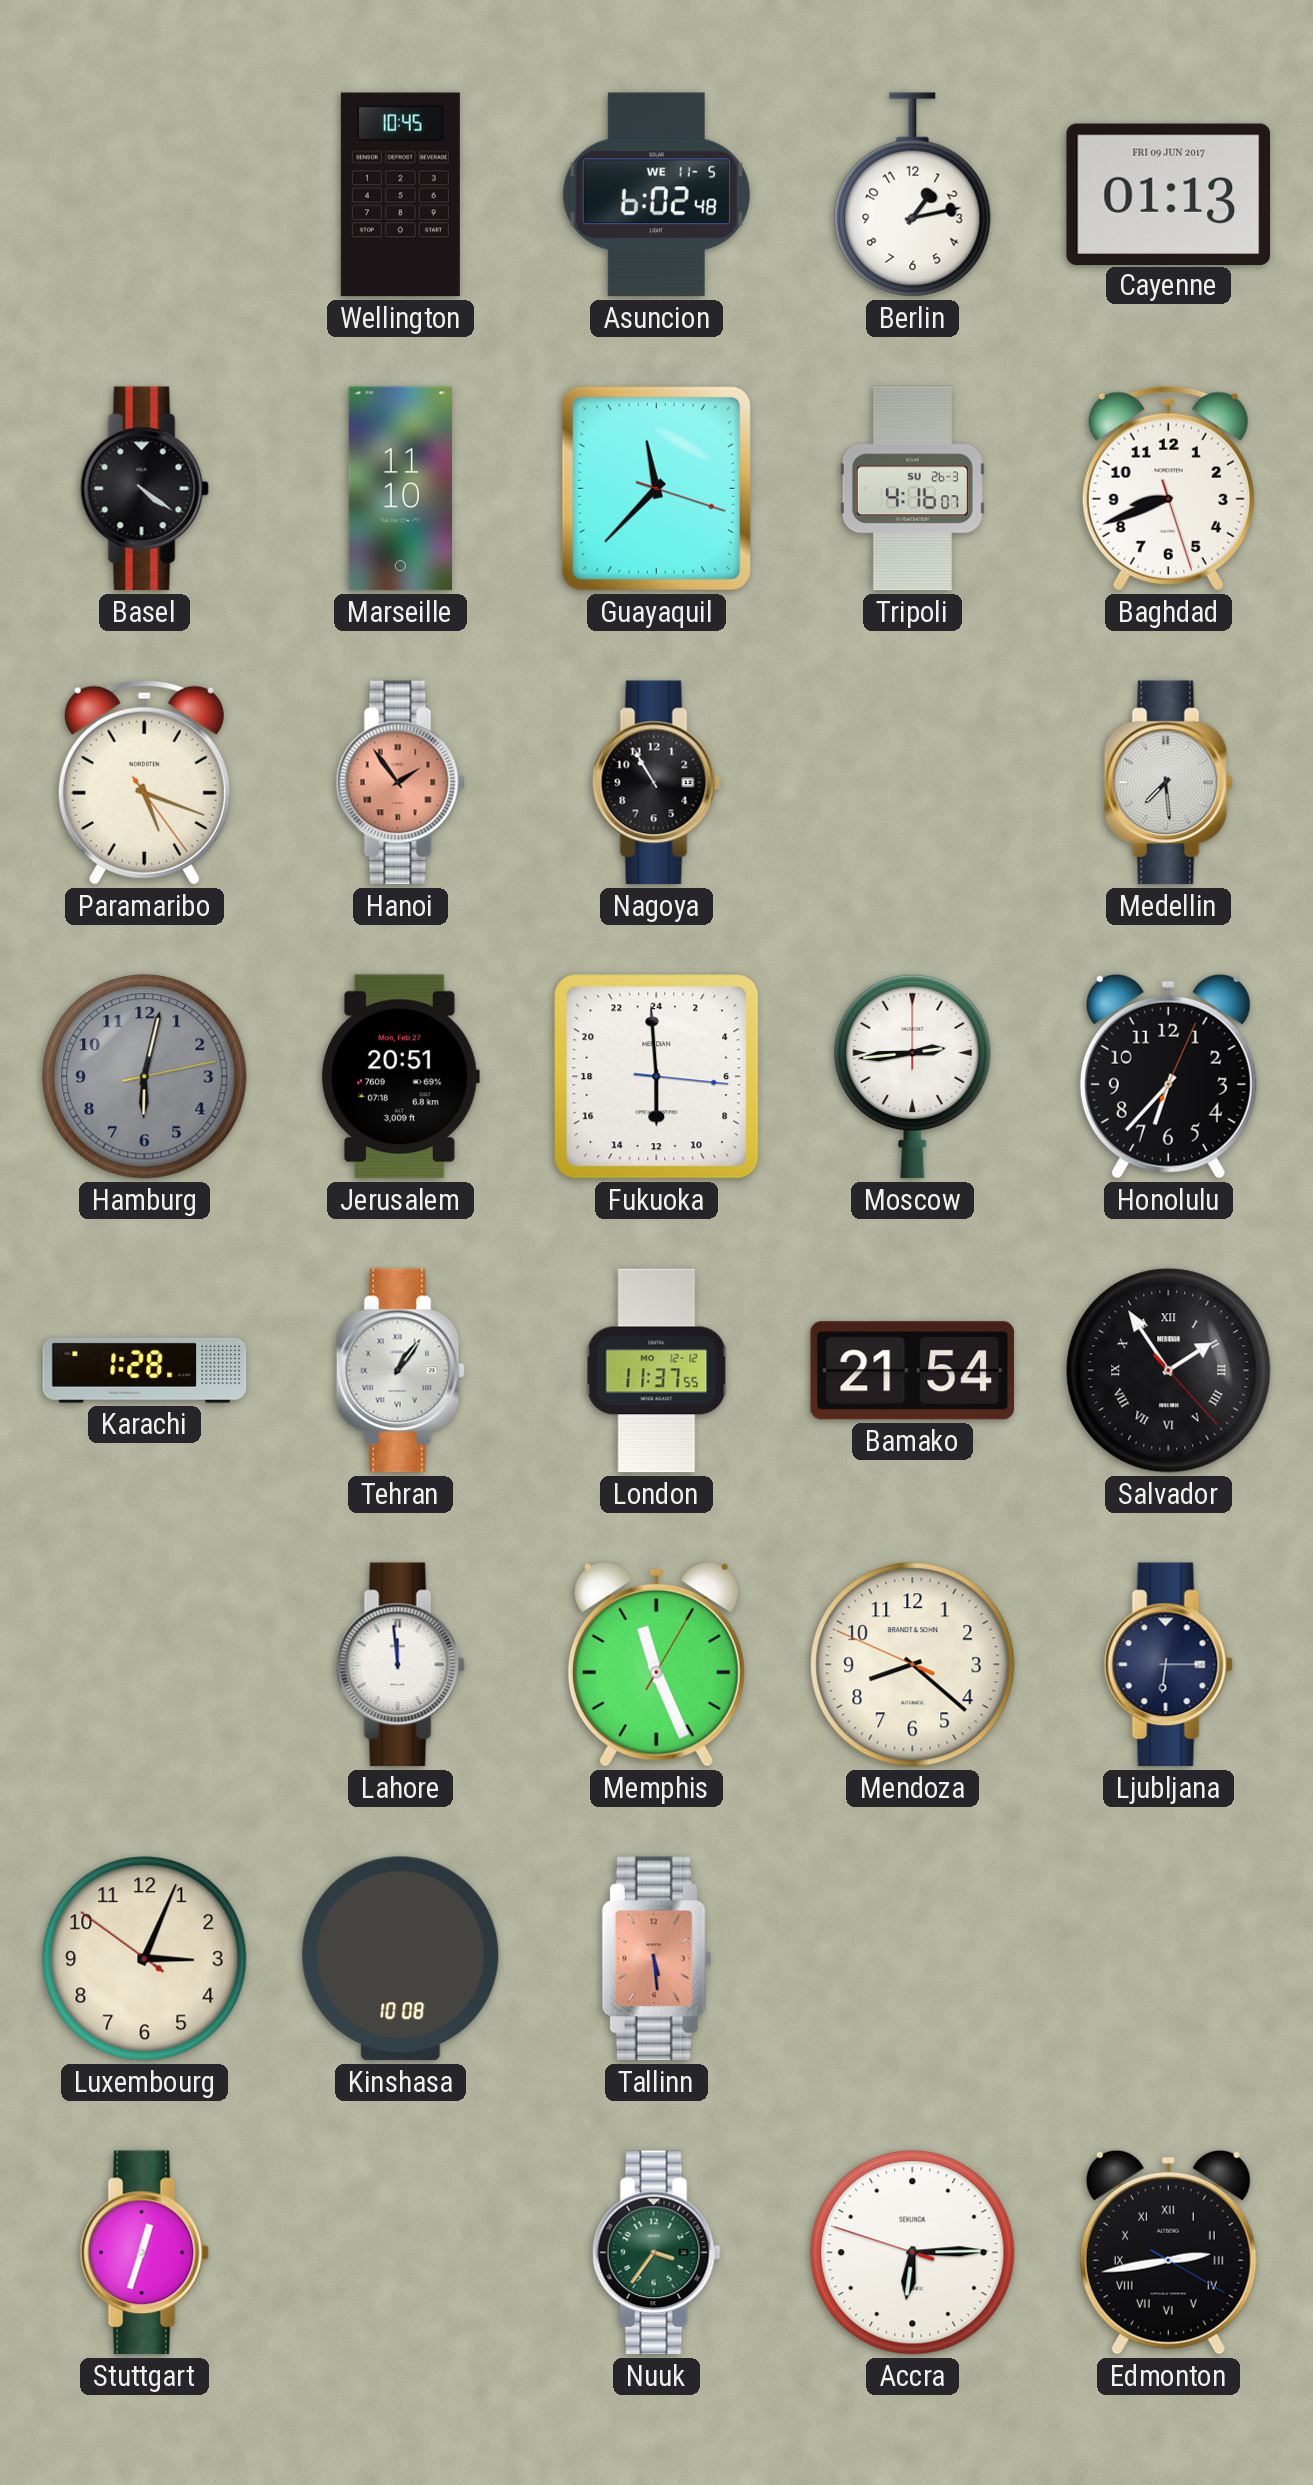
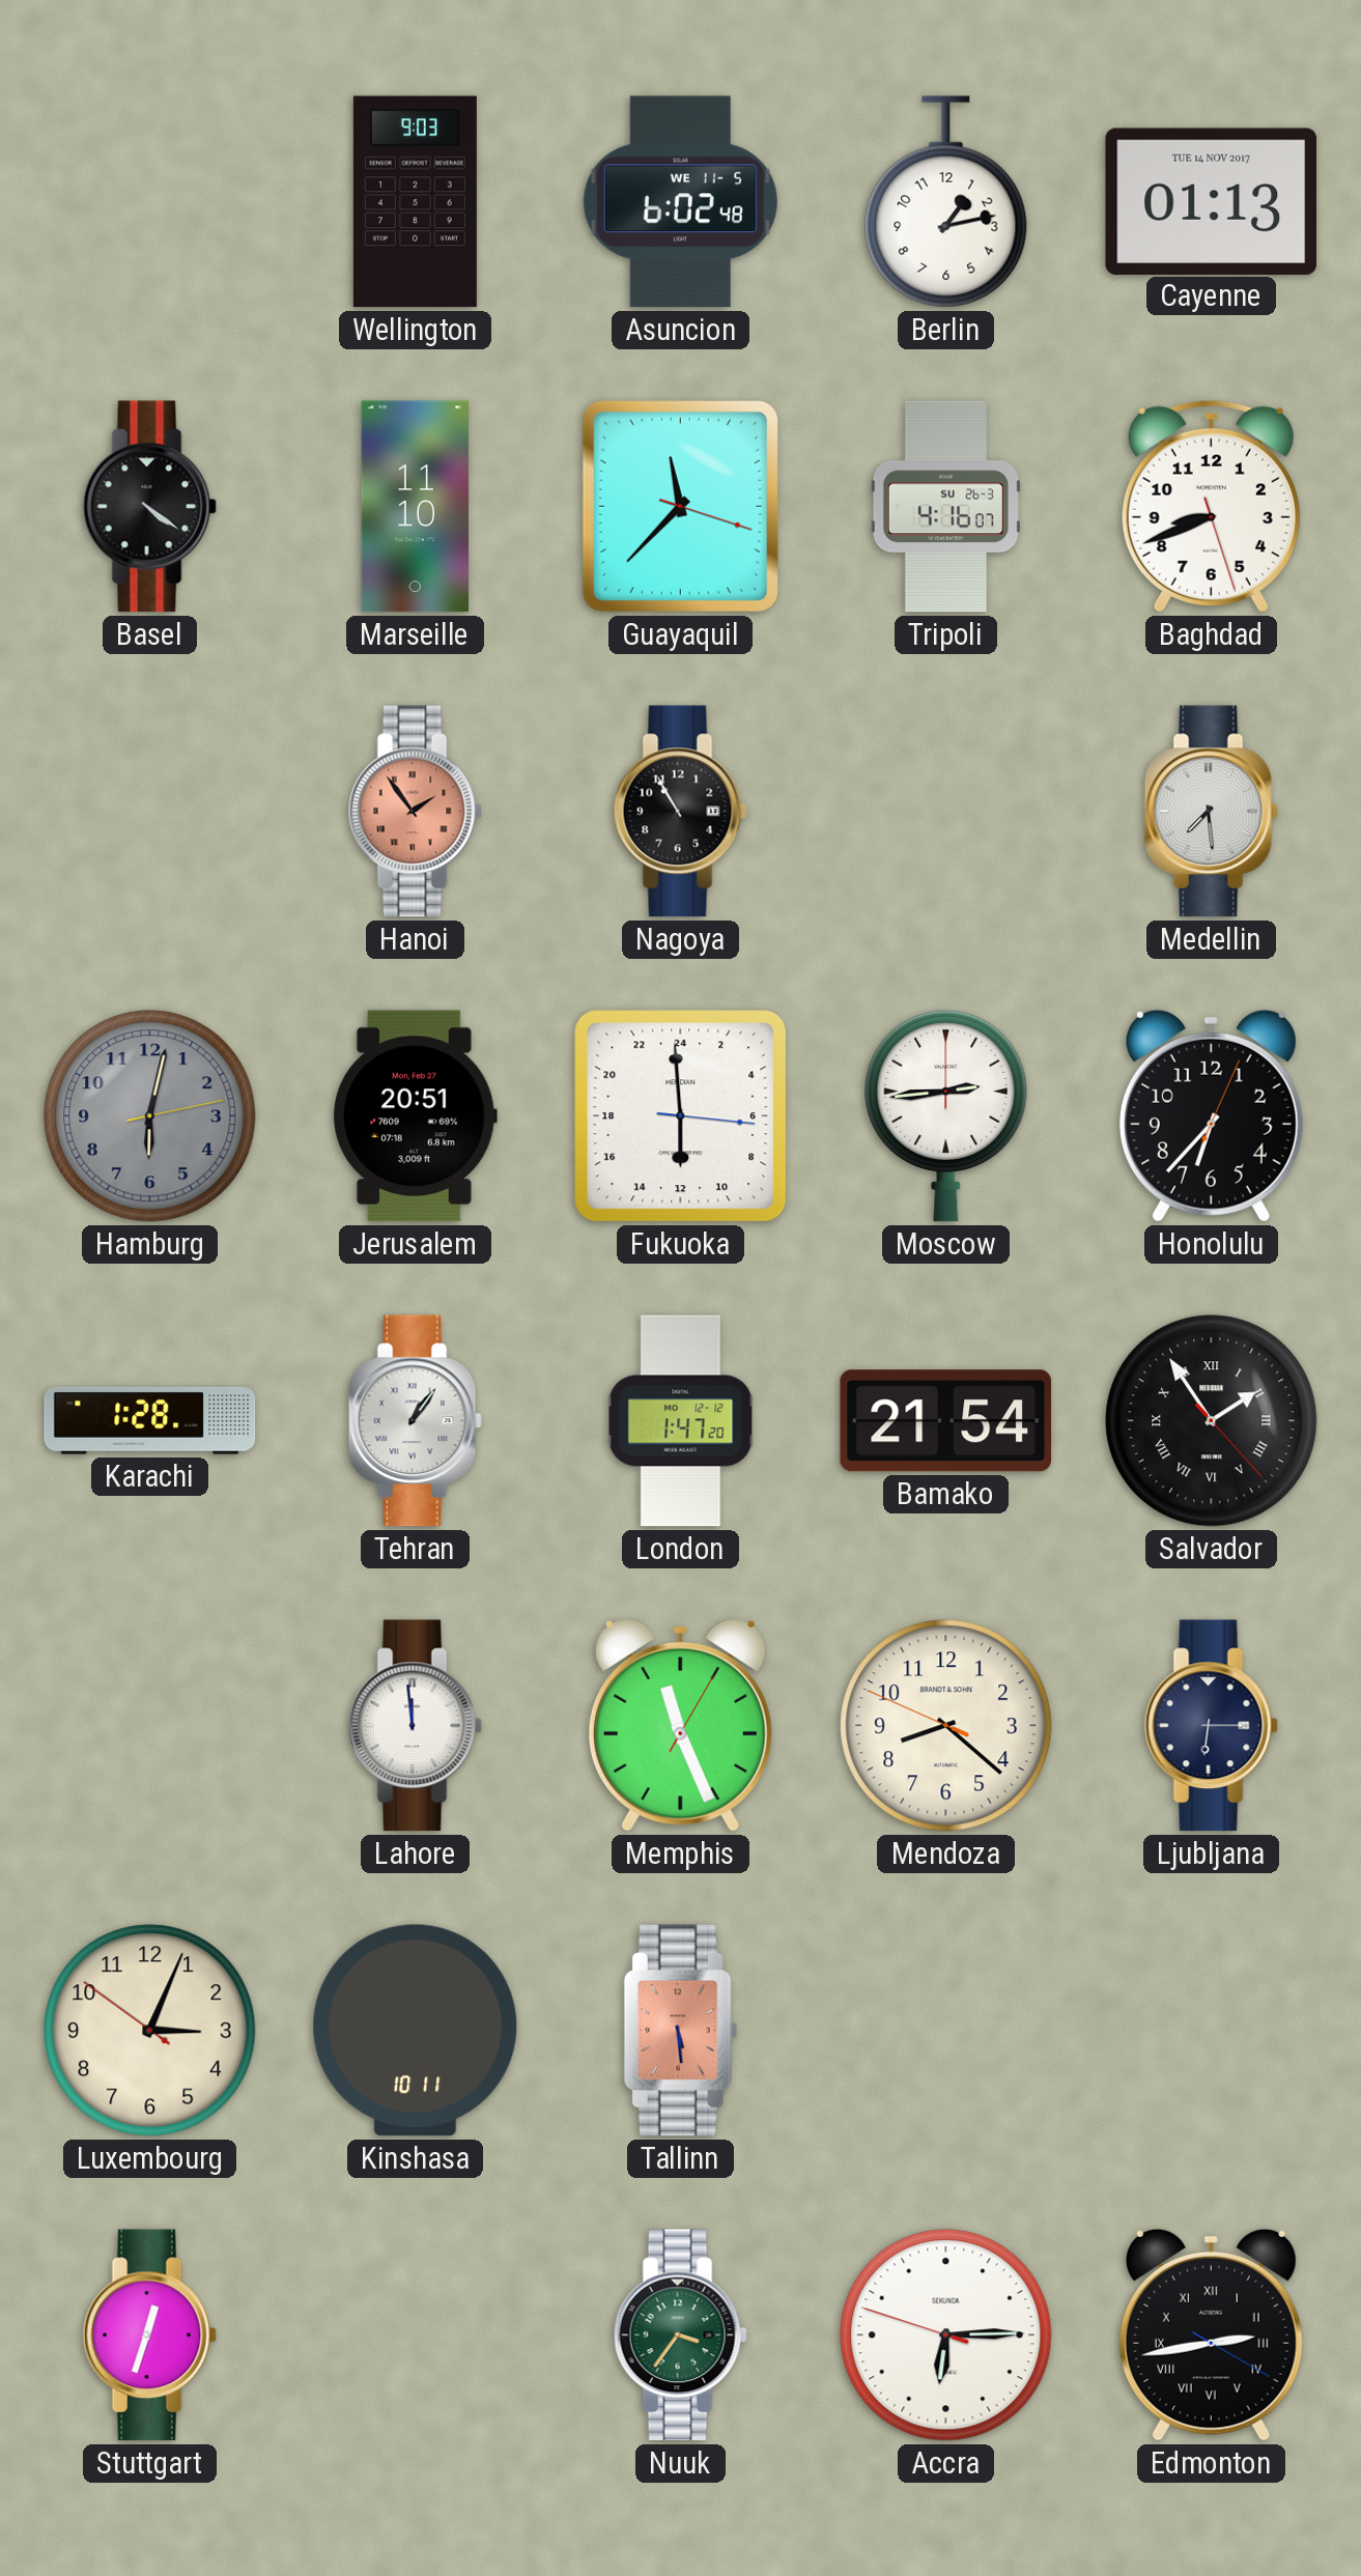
Wellington: 10:45 -> 9:03
Cayenne date: FRI 09 JUN 2017 -> TUE 14 NOV 2017
Paramaribo: 5:18 -> none
London: 11:37 -> 1:47
Kinshasa: 10:08 -> 10:11
